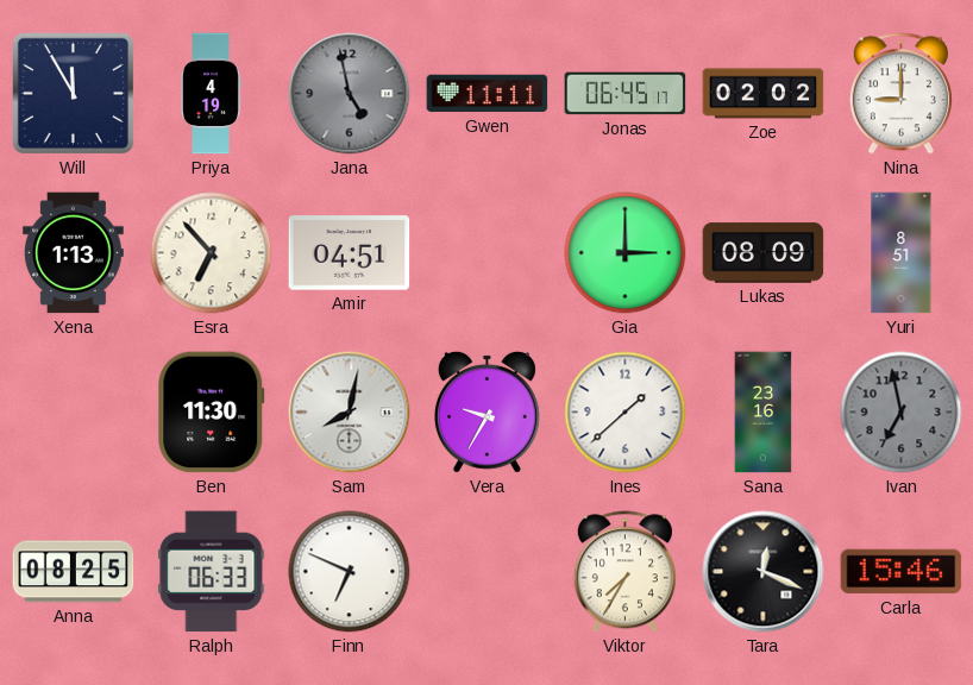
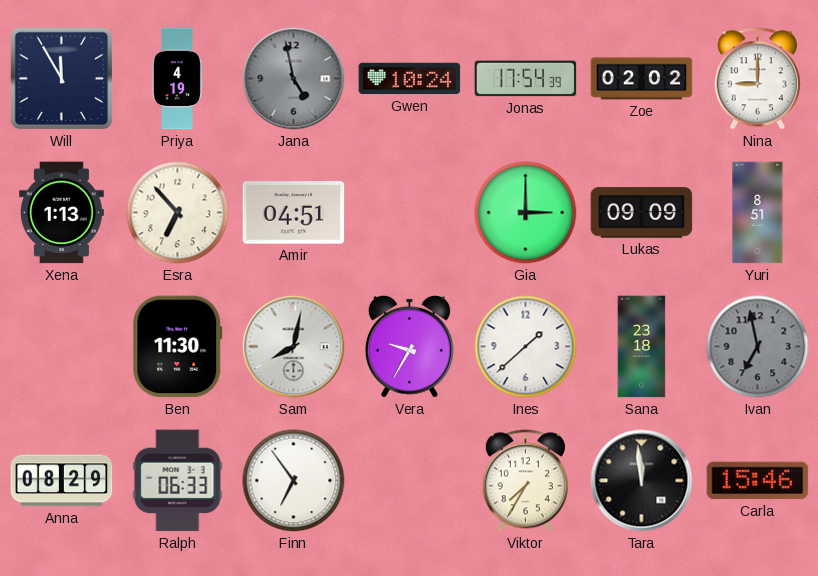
Gwen: 11:11 -> 10:24
Jonas: 06:45 -> 17:54
Lukas: 08:09 -> 09:09
Sana: 23:16 -> 23:18
Anna: 08:25 -> 08:29
Finn: 6:49 -> 6:54
Tara: 12:19 -> 11:59
